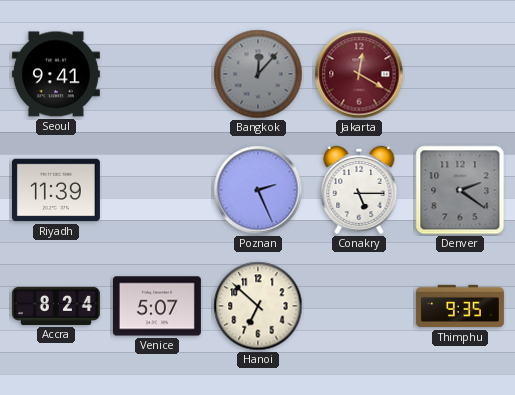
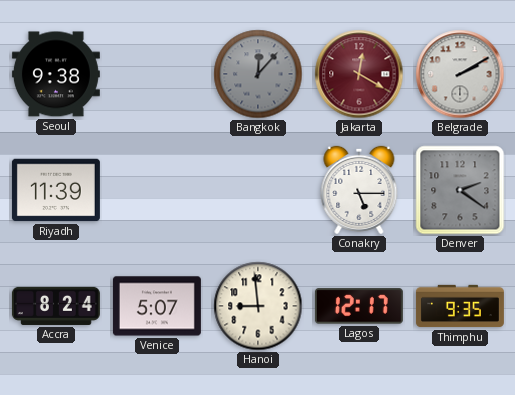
Seoul: 9:41 -> 9:38
Belgrade: none -> 2:10
Poznan: 2:26 -> none
Hanoi: 6:52 -> 8:59
Lagos: none -> 12:17
